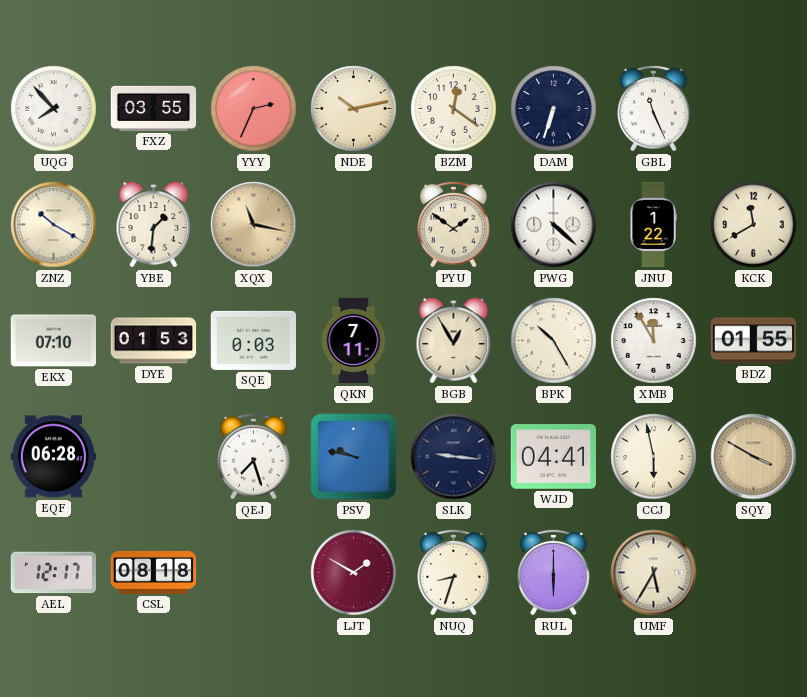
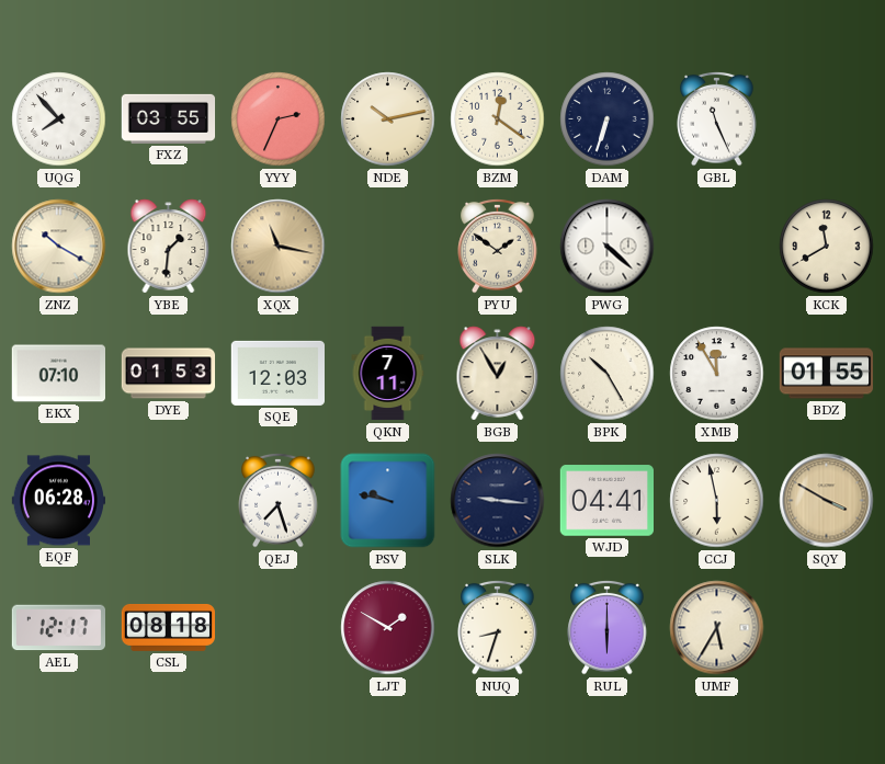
JNU: 1:22 -> none
SQE: 0:03 -> 12:03
